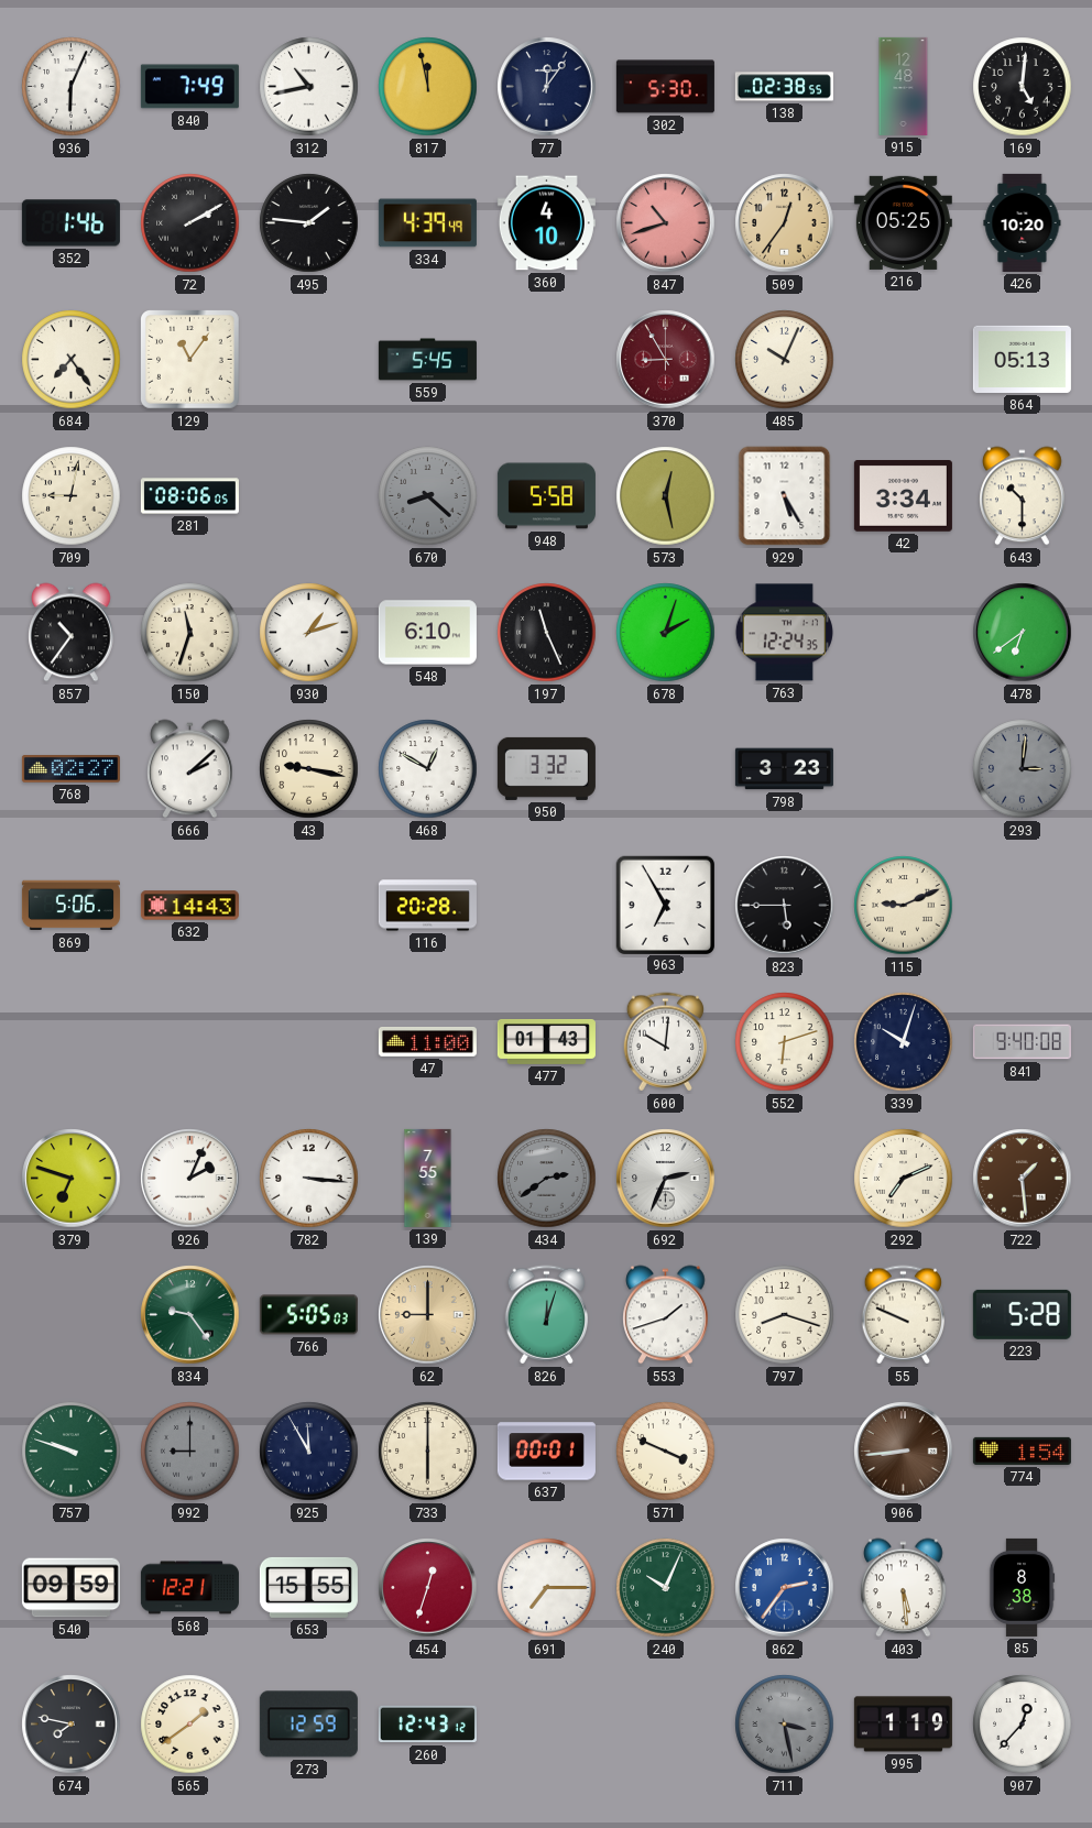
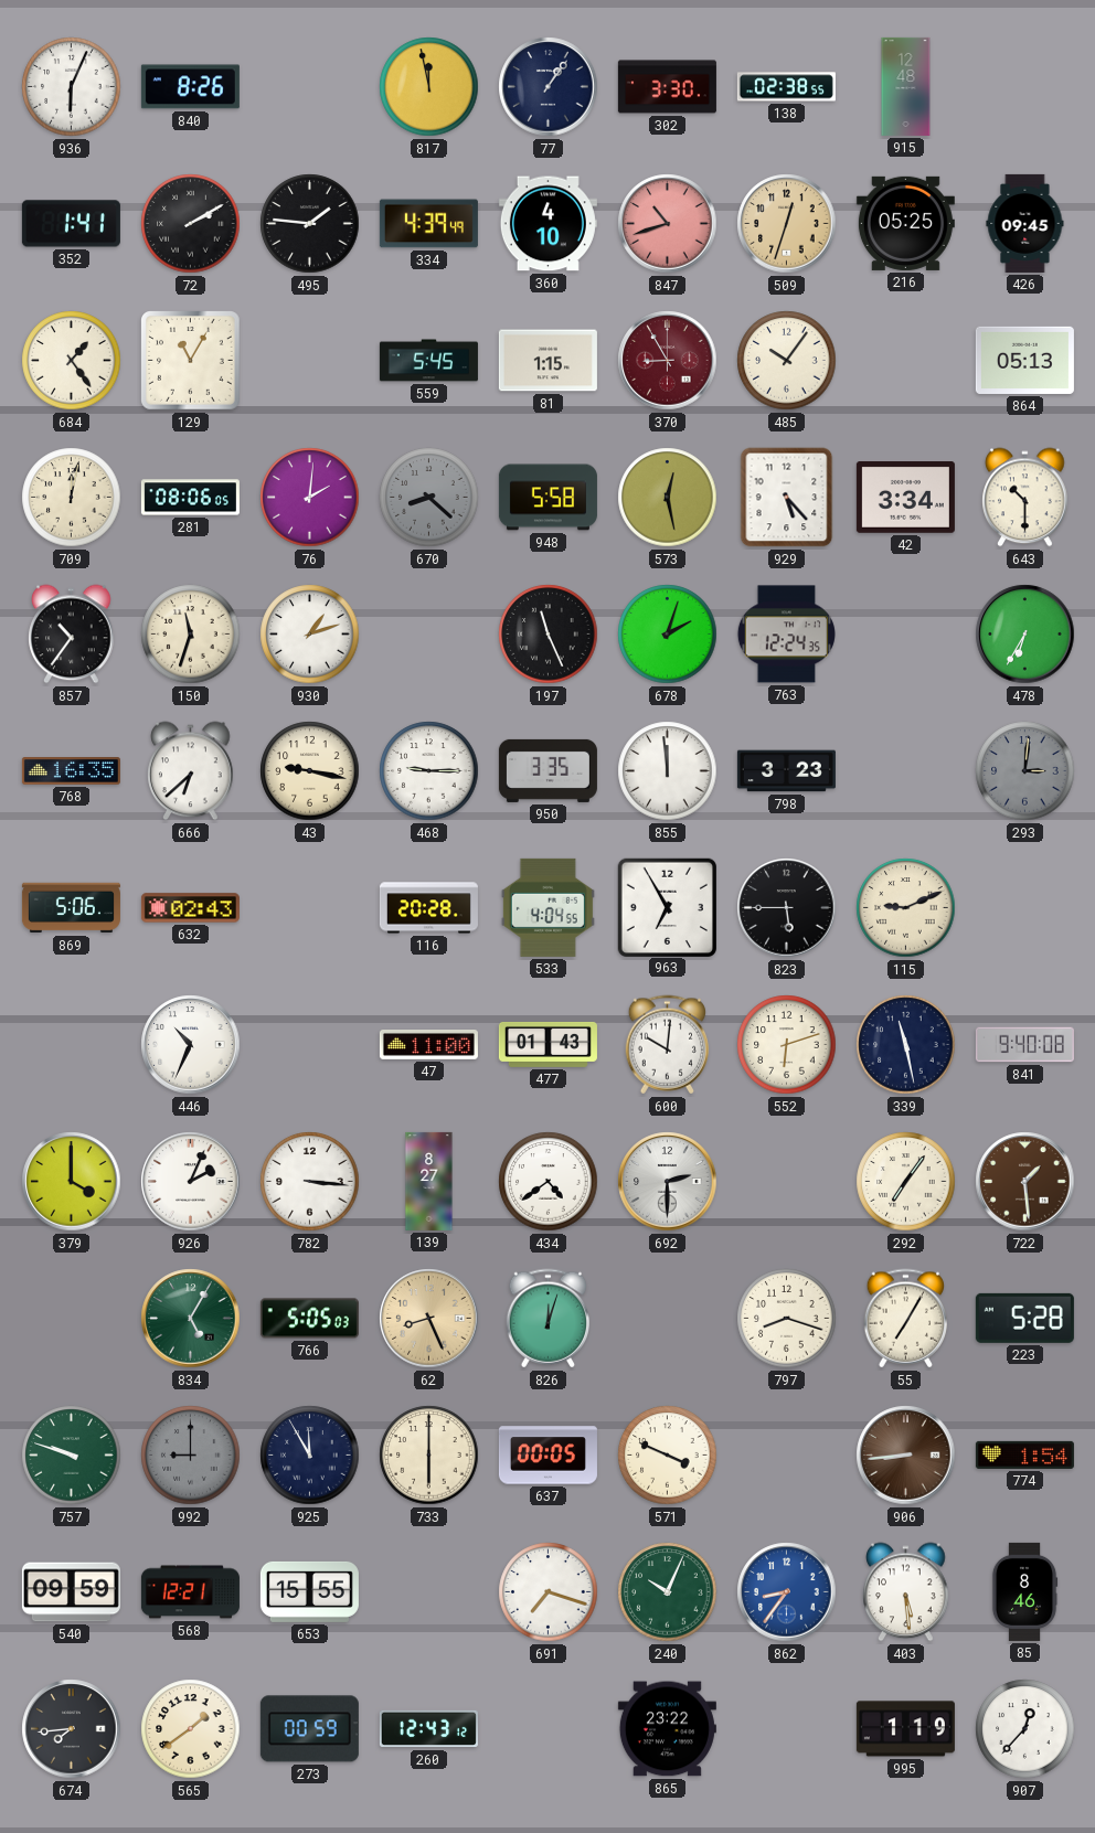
840: 7:49 -> 8:26
312: 10:43 -> none
77: 12:06 -> 1:06
302: 5:30 -> 3:30
169: 5:01 -> none
352: 1:46 -> 1:41
509: 12:36 -> 12:33
426: 10:20 -> 09:45
684: 7:24 -> 1:24
129: 11:06 -> 11:05
81: none -> 1:15
485: 10:04 -> 10:06
709: 9:02 -> 12:02
76: none -> 2:01
929: 5:25 -> 5:23
548: 6:10 -> none
478: 6:39 -> 6:35
768: 02:27 -> 16:35
666: 2:08 -> 6:38
468: 12:50 -> 9:15
950: 3:32 -> 3:35
855: none -> 11:59
632: 14:43 -> 02:43
533: none -> 4:04
446: none -> 10:34
339: 10:03 -> 11:28
379: 6:48 -> 4:00
139: 7:55 -> 8:27
434: 2:39 -> 4:39
434 dial: grey -> white
692: 2:34 -> 2:30
292: 7:11 -> 7:06
834: 9:24 -> 5:05
62: 9:00 -> 8:26
553: 1:42 -> none
55: 9:49 -> 7:05
637: 00:01 -> 00:05
454: 12:33 -> none
691: 7:15 -> 7:18
862: 2:36 -> 8:36
85: 8:38 -> 8:46
674: 7:47 -> 7:44
273: 12:59 -> 00:59
865: none -> 23:22
711: 3:28 -> none
